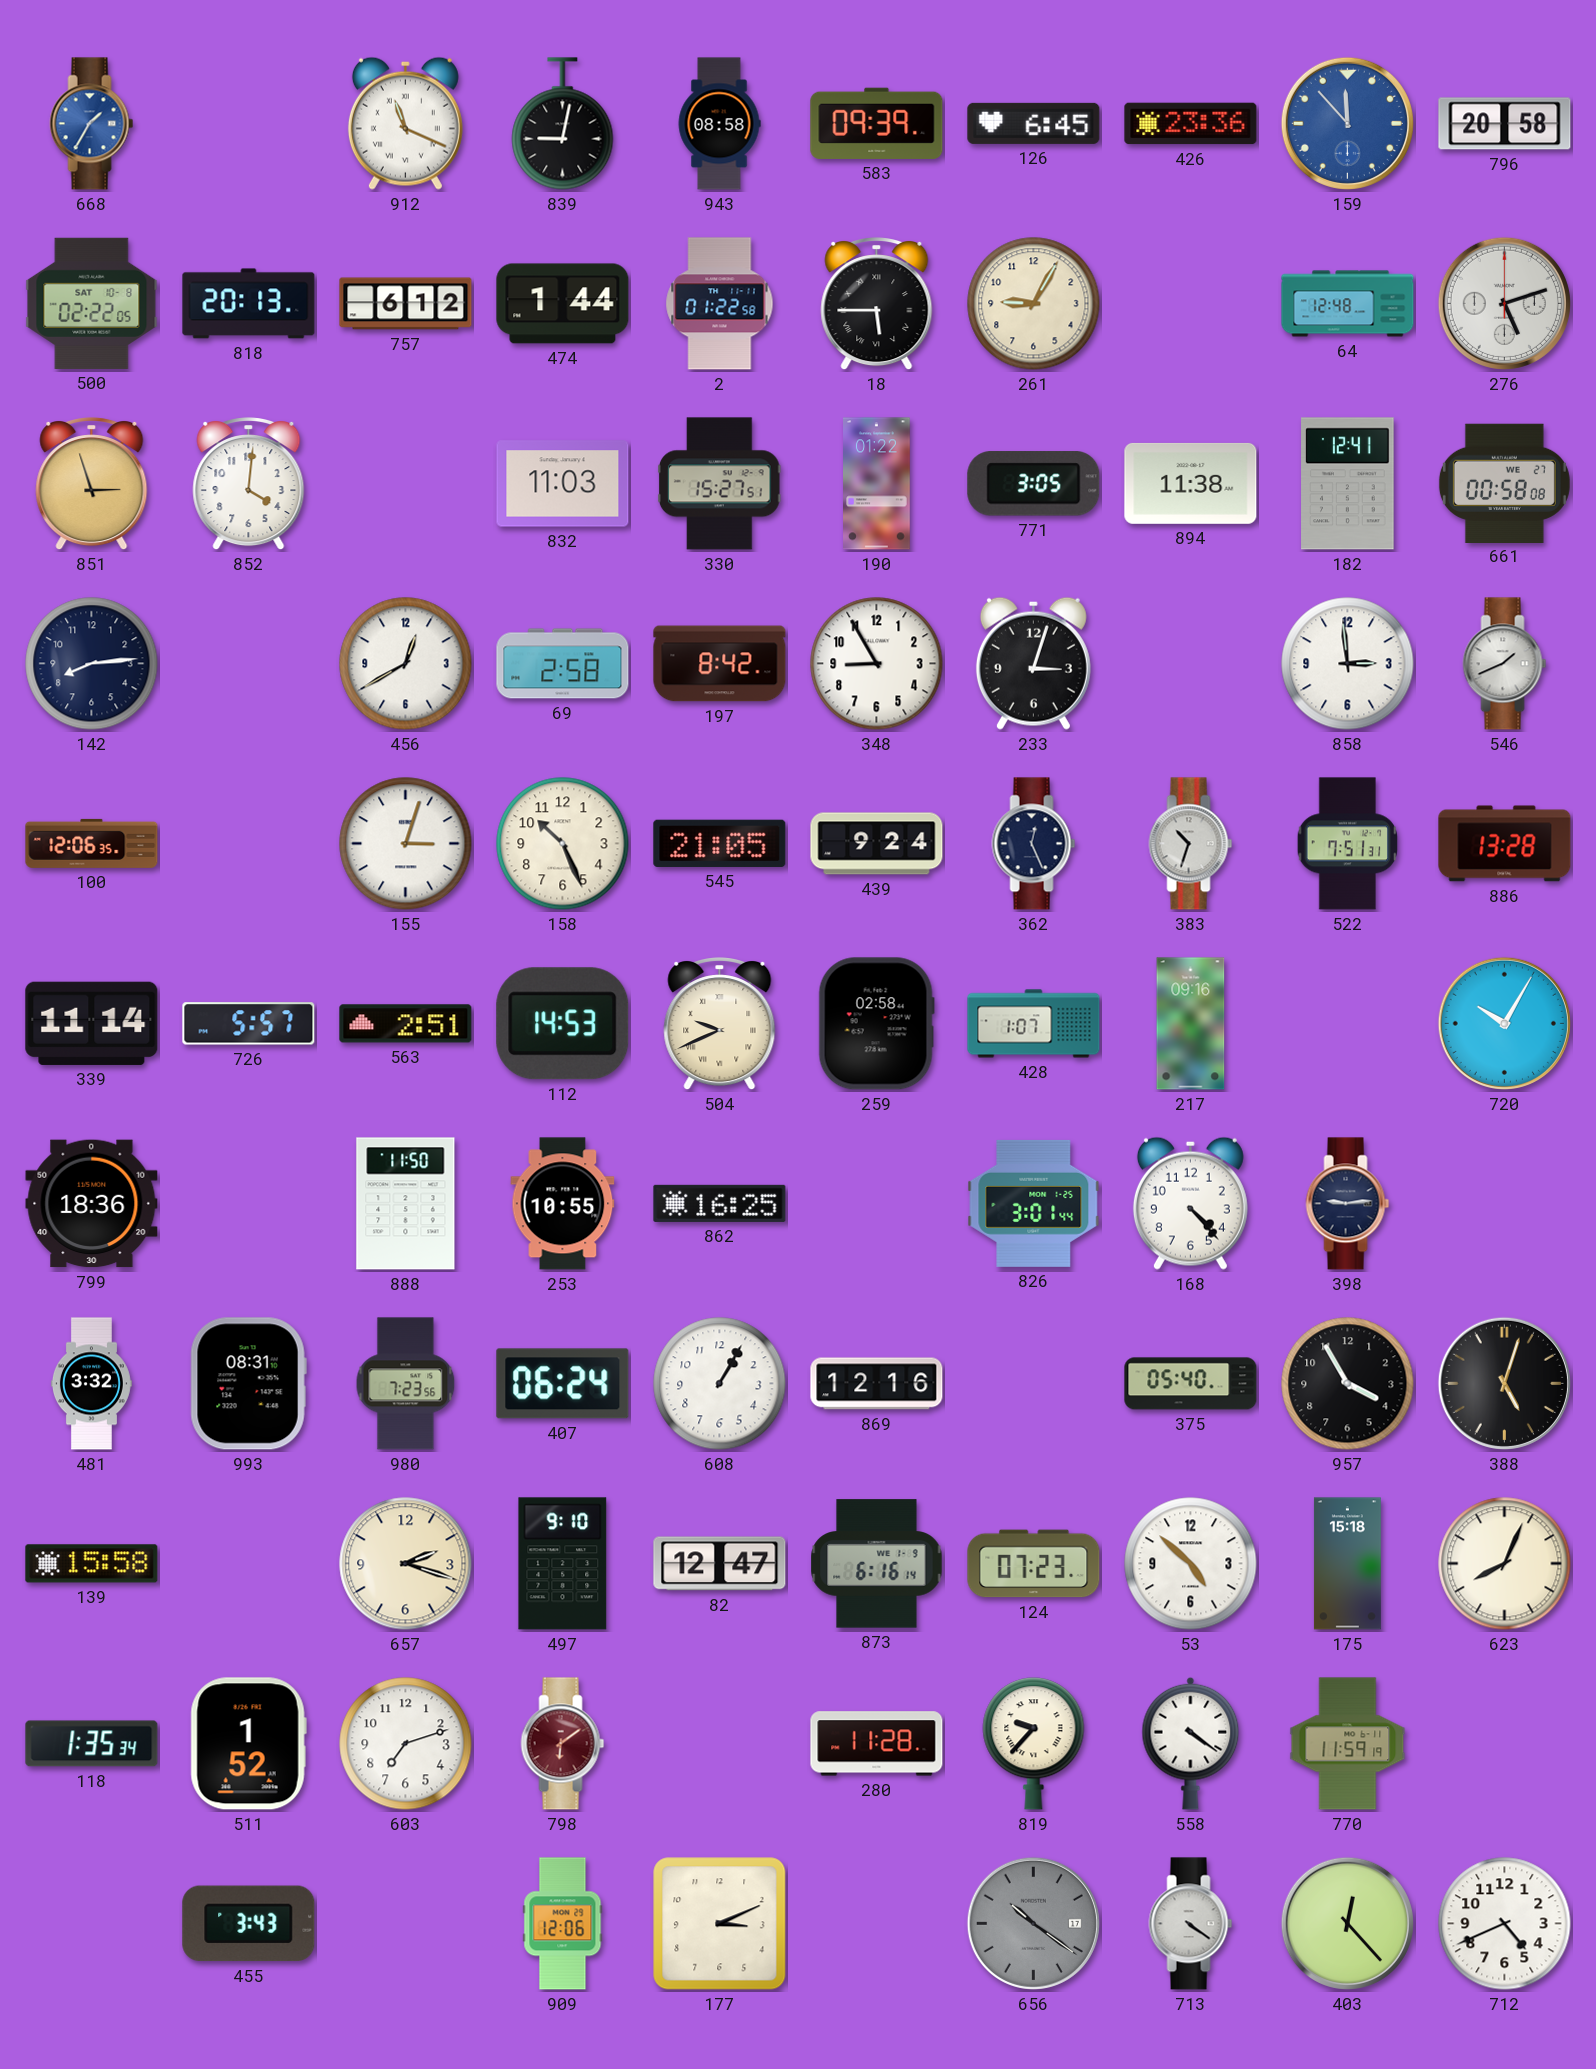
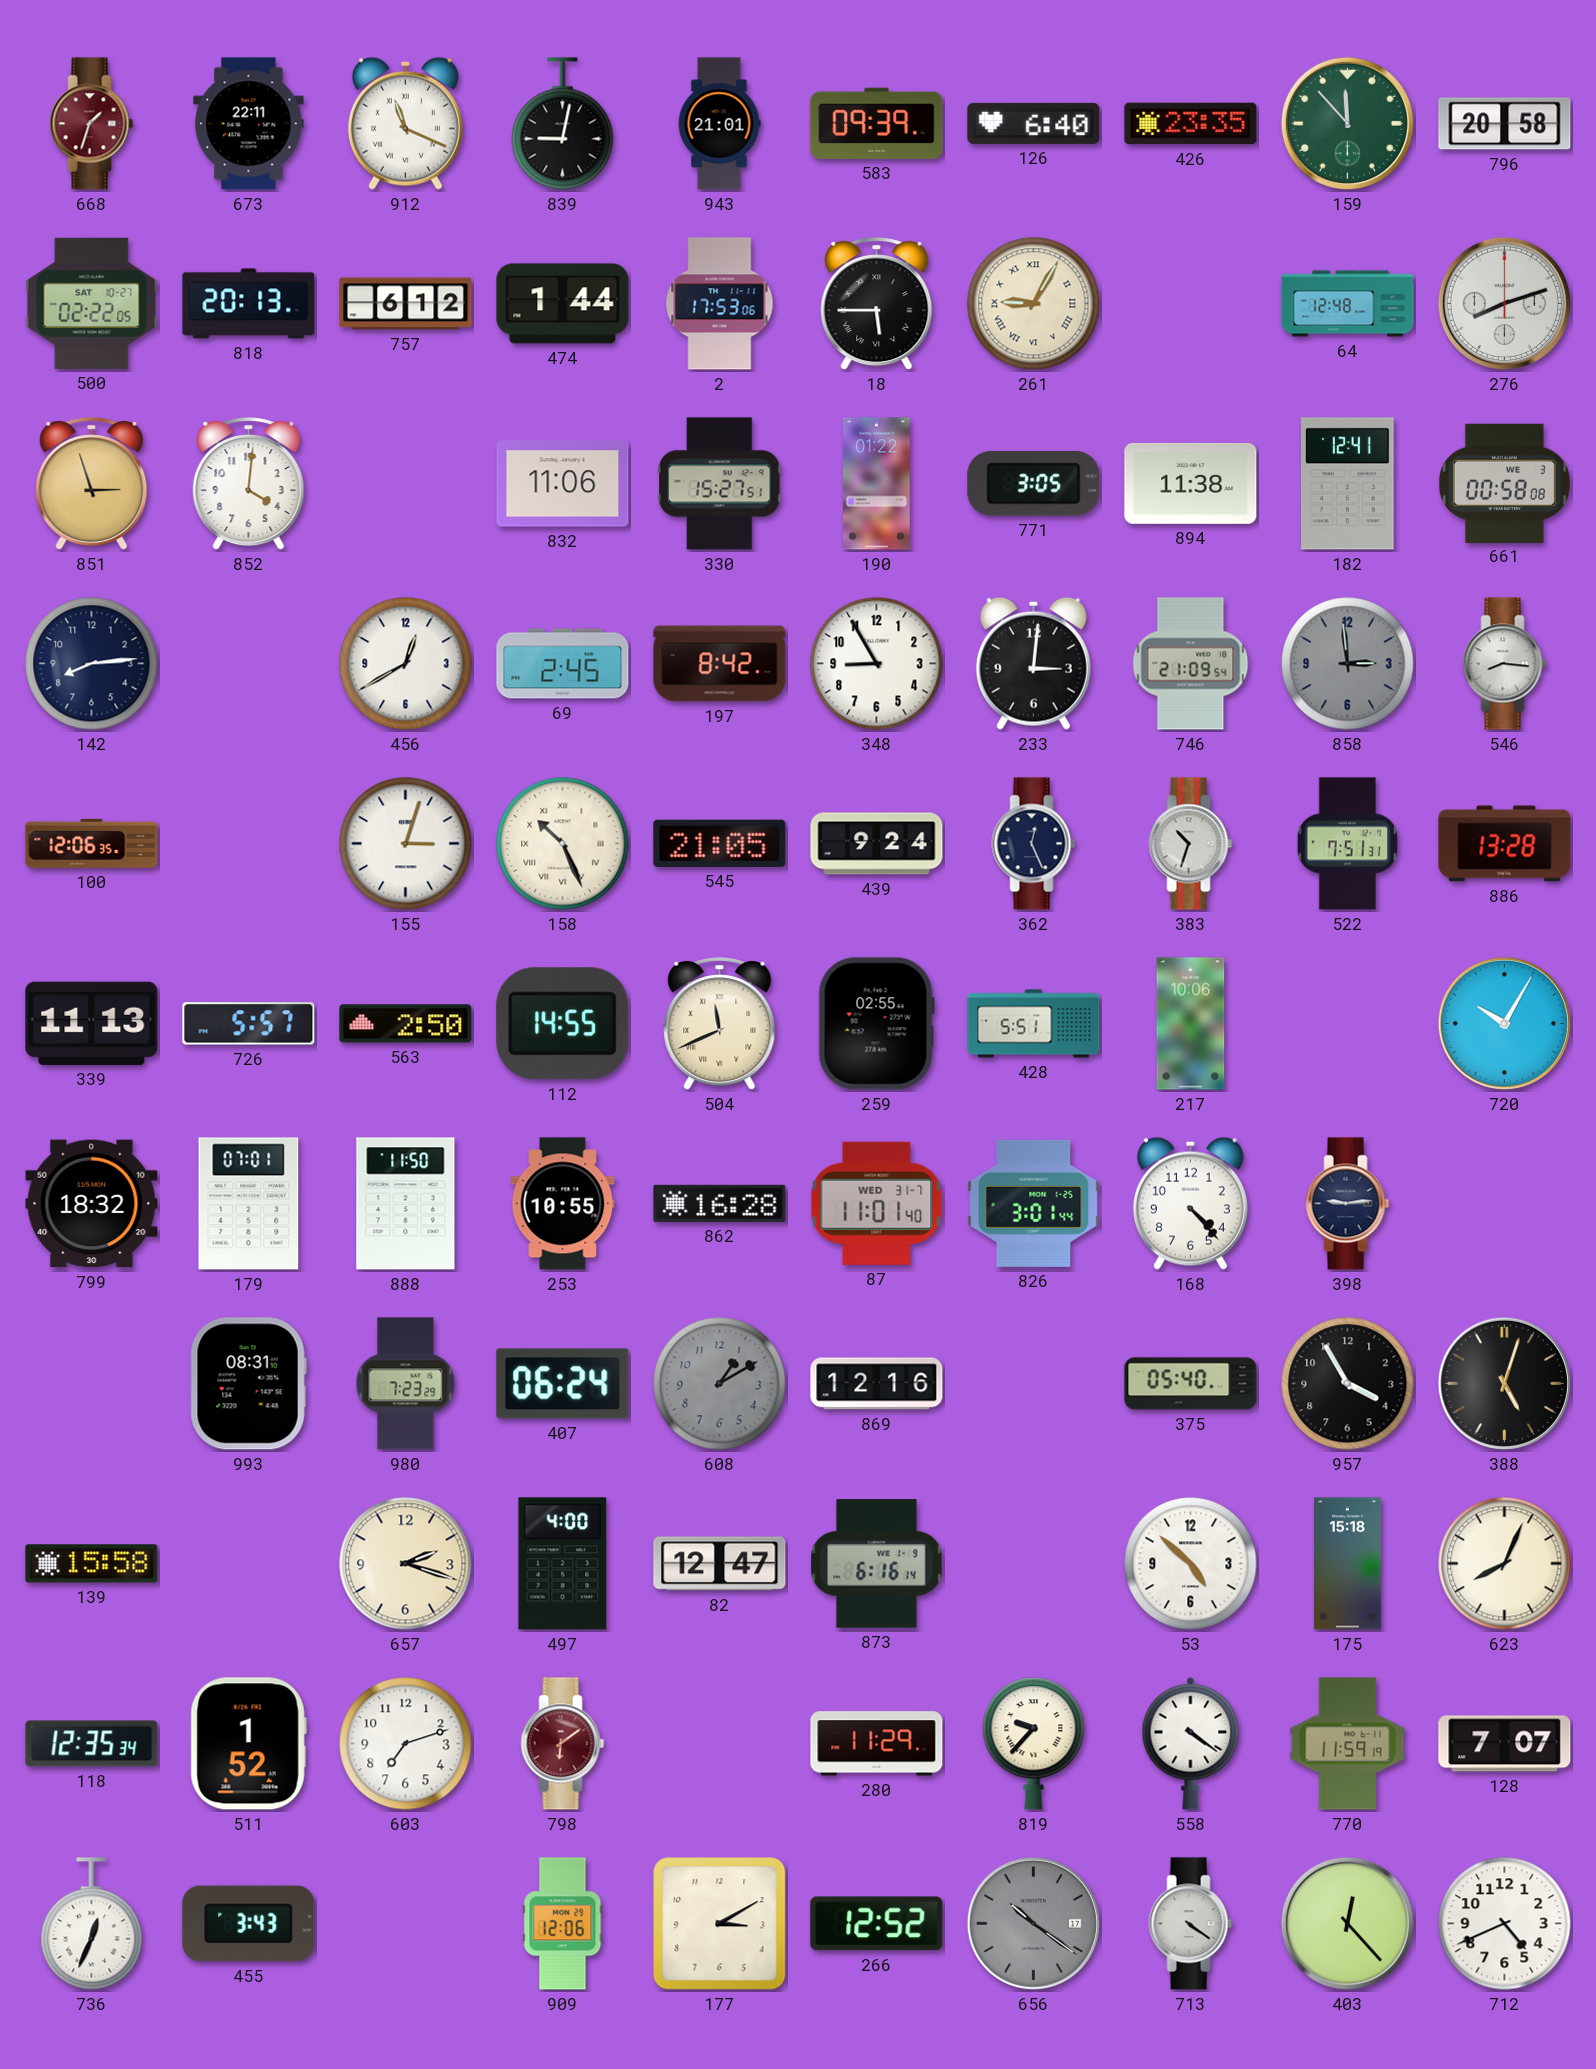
668: 1:35 -> 1:33
668 dial: blue -> burgundy
673: none -> 22:11
943: 08:58 -> 21:01
126: 6:45 -> 6:40
426: 23:36 -> 23:35
159 dial: blue -> green
500 date: SAT 10-8 -> SAT 10-27
2: 01:22 -> 17:53
261 numerals: Arabic -> Roman
276: 5:12 -> 8:12
832: 11:03 -> 11:06
661 date: WE 27 -> WE 3
69: 2:58 -> 2:45
233: 3:03 -> 3:01
746: none -> 21:09
858 dial: white -> grey
546: 1:41 -> 8:16
158 numerals: Arabic -> Roman
339: 11:14 -> 11:13
563: 2:51 -> 2:50
112: 14:53 -> 14:55
504: 9:41 -> 11:41
259: 02:58 -> 02:55
428: 1:07 -> 5:51
217: 09:16 -> 10:06
799: 18:36 -> 18:32
179: none -> 07:01
862: 16:25 -> 16:28
87: none -> 11:01
481: 3:32 -> none
980: 7:23:56 -> 7:23:29
608: 1:05 -> 1:10
608 dial: white -> grey
497: 9:10 -> 4:00
124: 07:23 -> none
118: 1:35 -> 12:35
280: 11:28 -> 11:29
128: none -> 7:07
736: none -> 12:34
177: 3:11 -> 3:10
266: none -> 12:52
